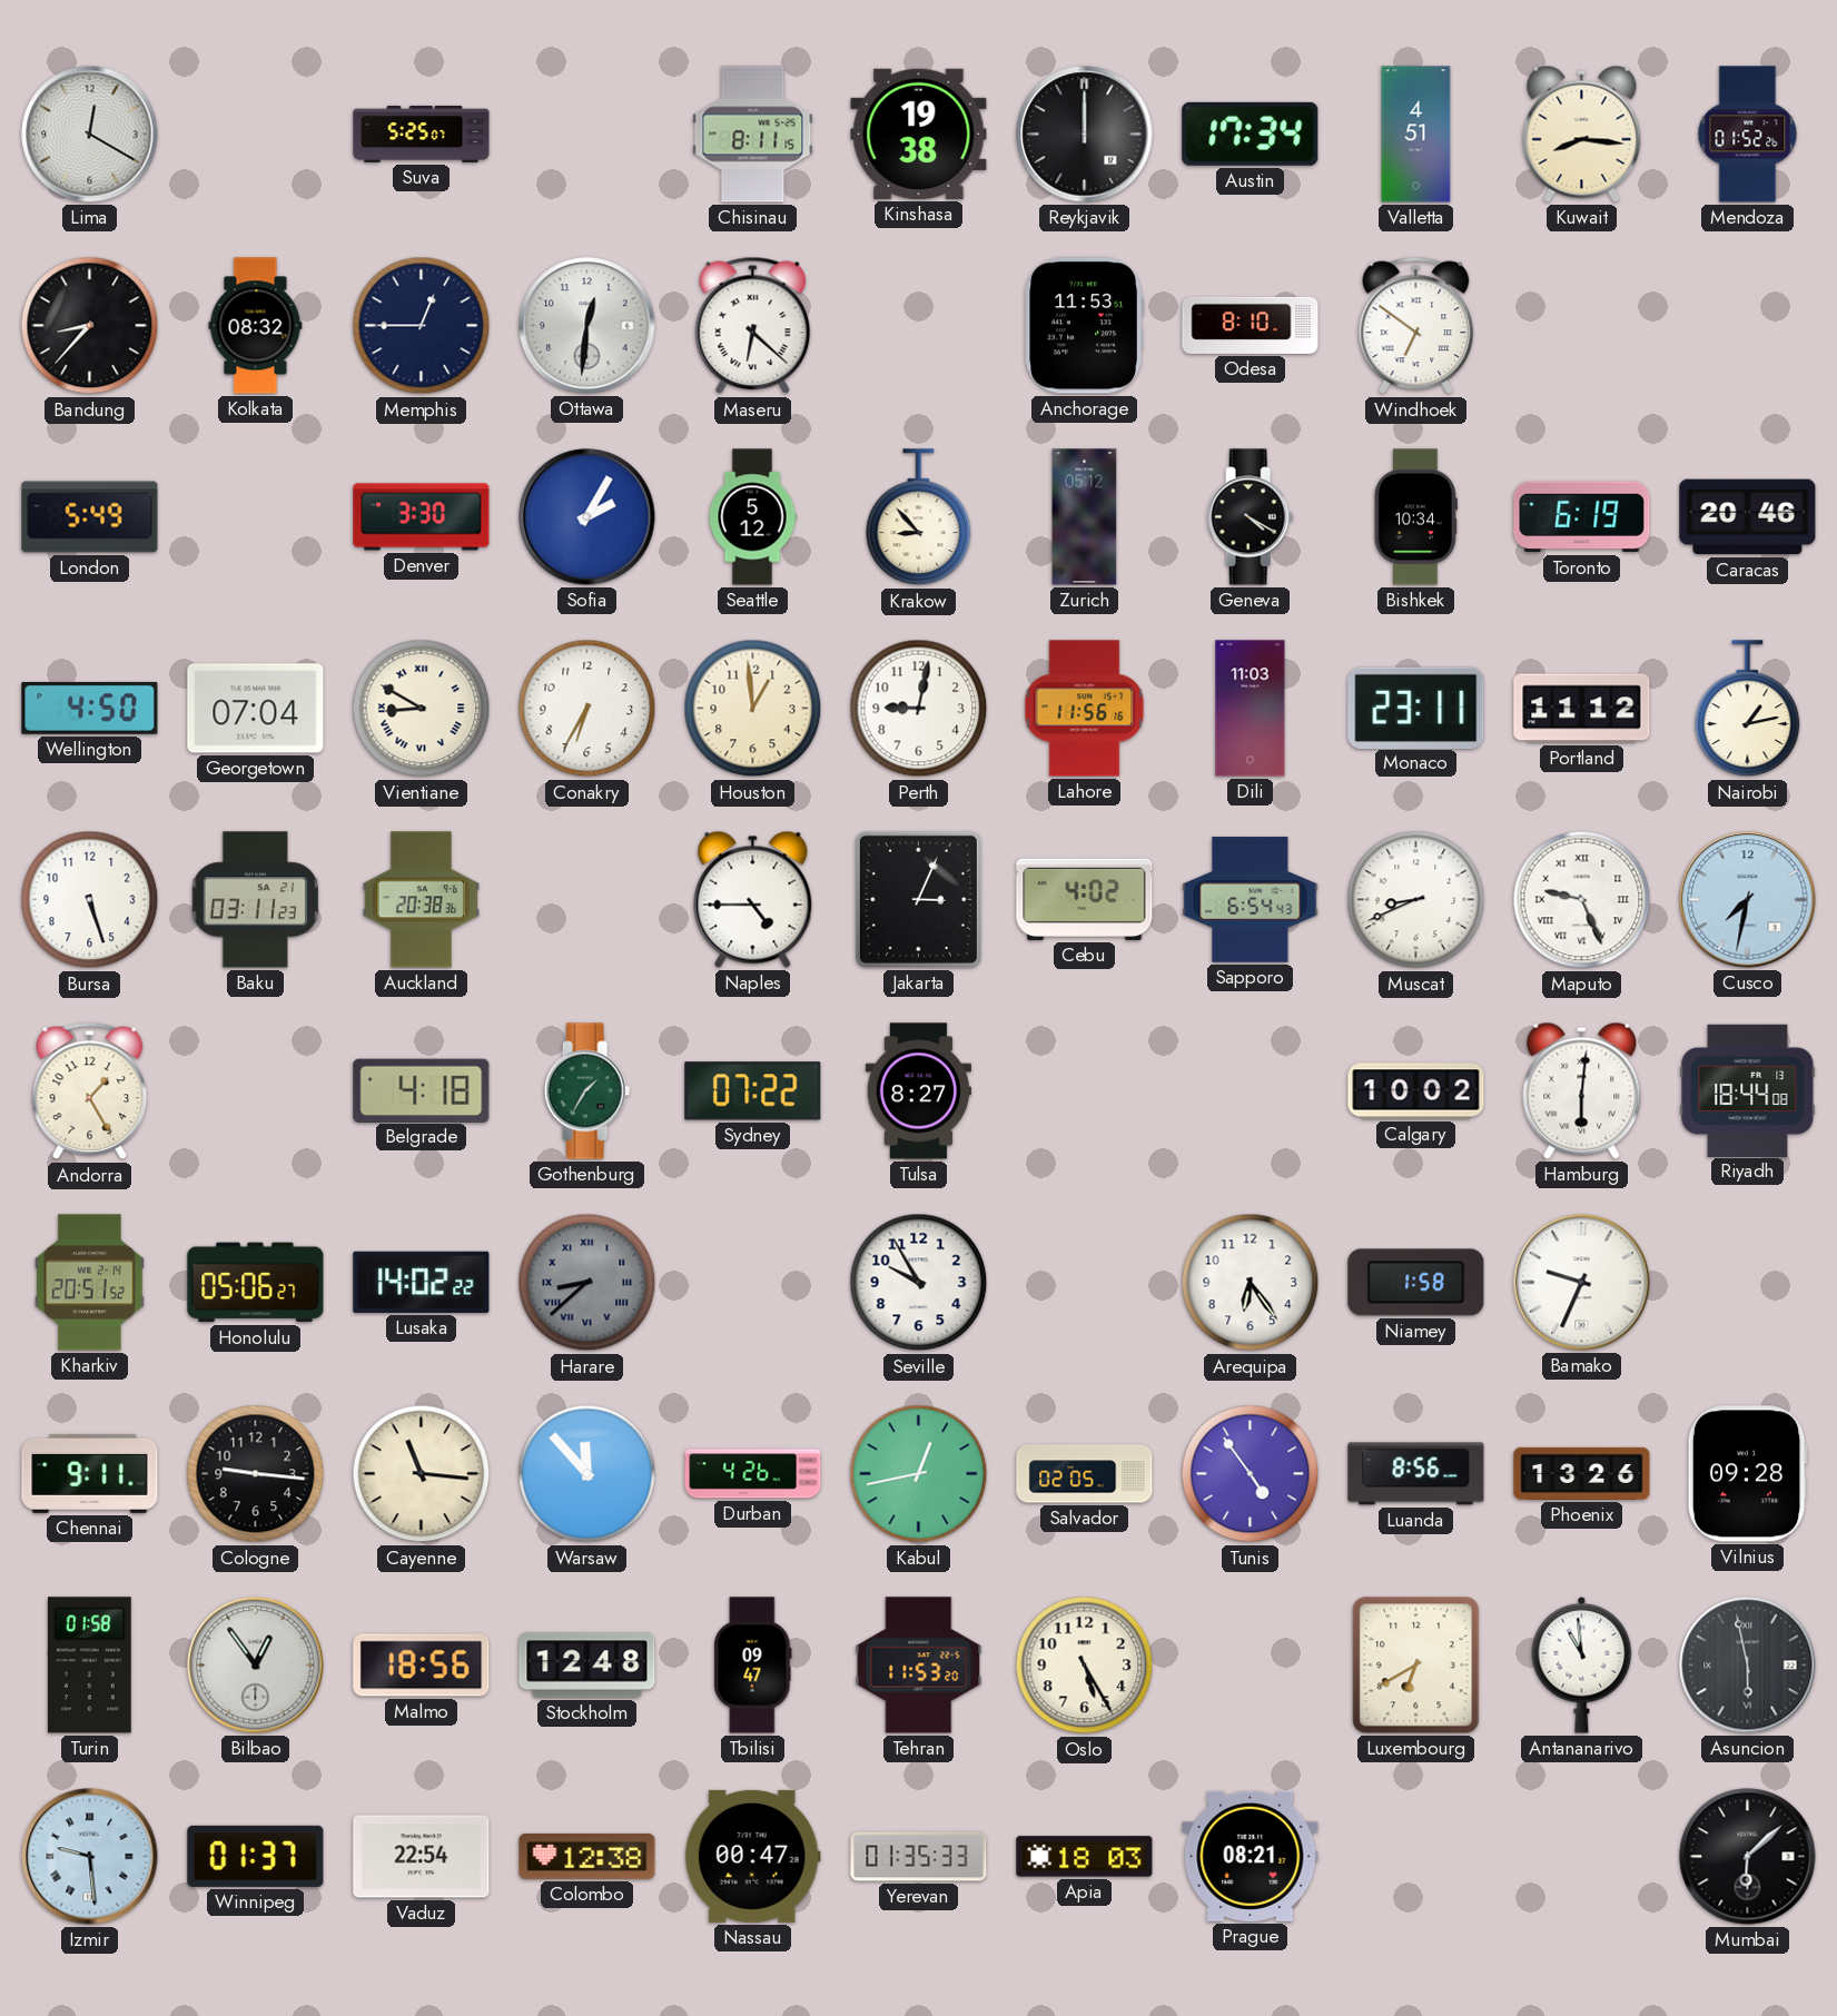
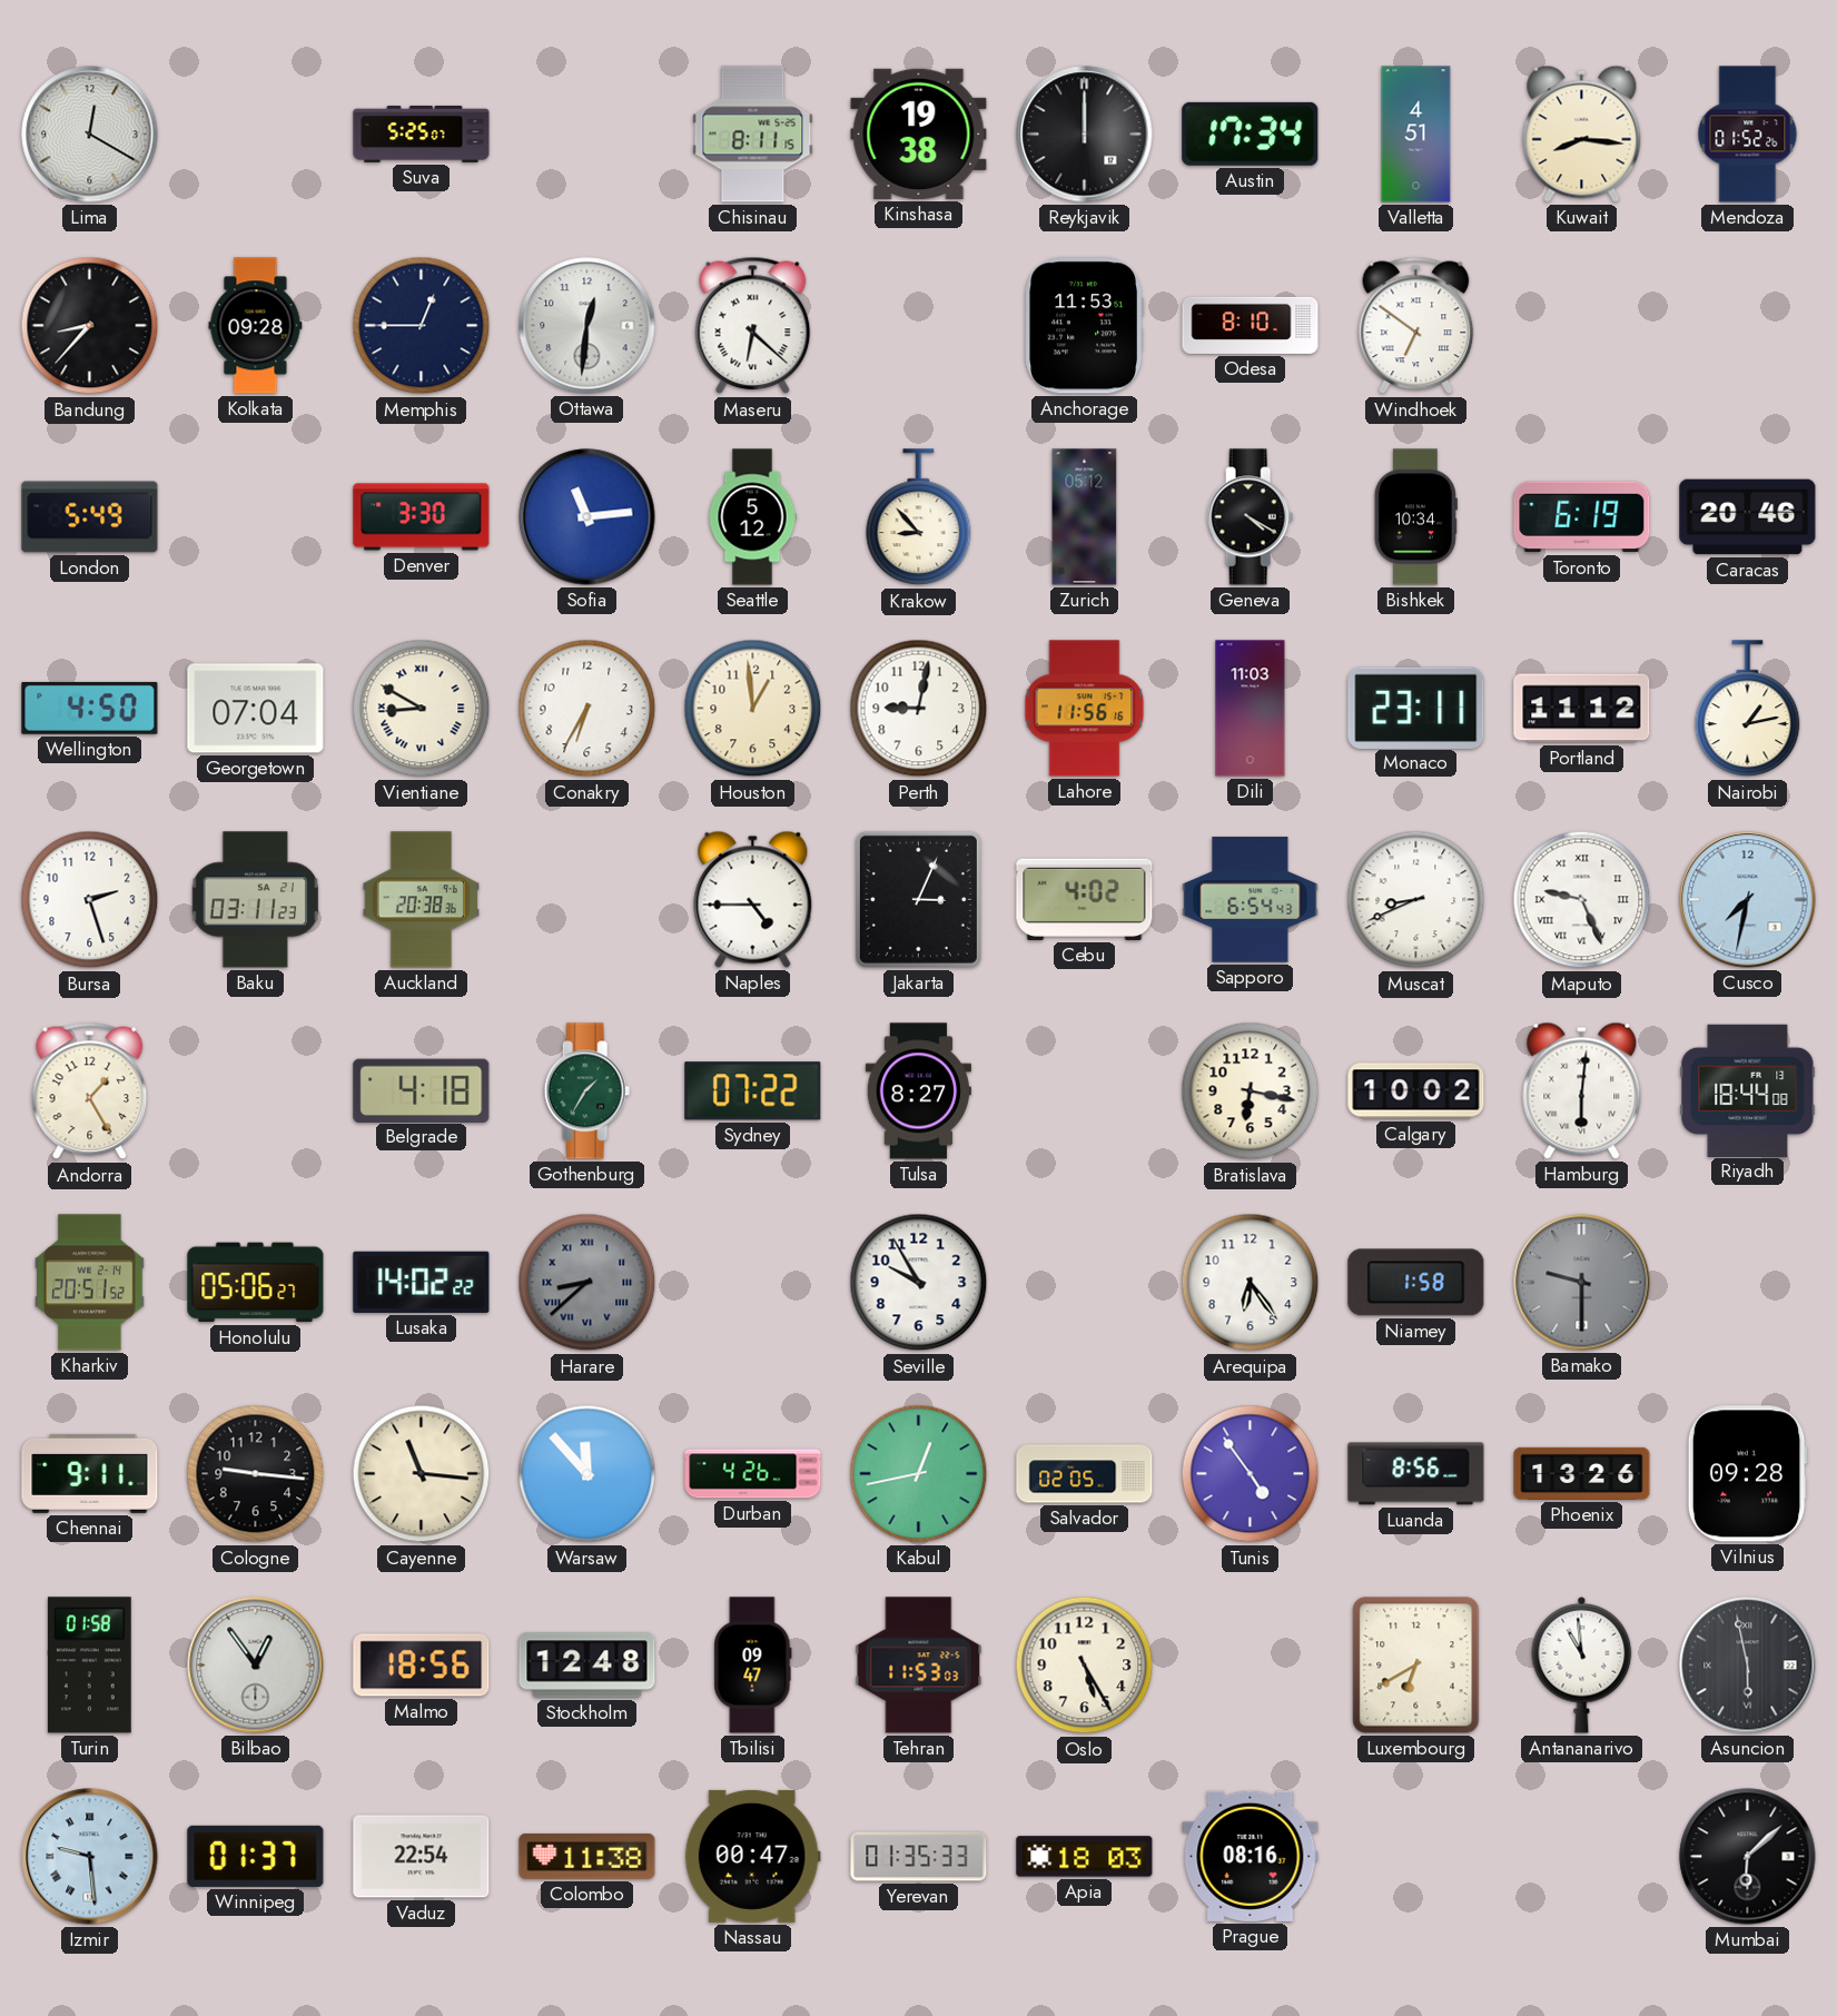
Kolkata: 08:32 -> 09:28
Sofia: 2:05 -> 11:14
Bursa: 5:27 -> 2:27
Bratislava: none -> 6:17
Bamako: 9:34 -> 9:30
Bamako dial: white -> grey
Tehran: 11:53:20 -> 11:53:03
Colombo: 12:38 -> 11:38
Prague: 08:21 -> 08:16
